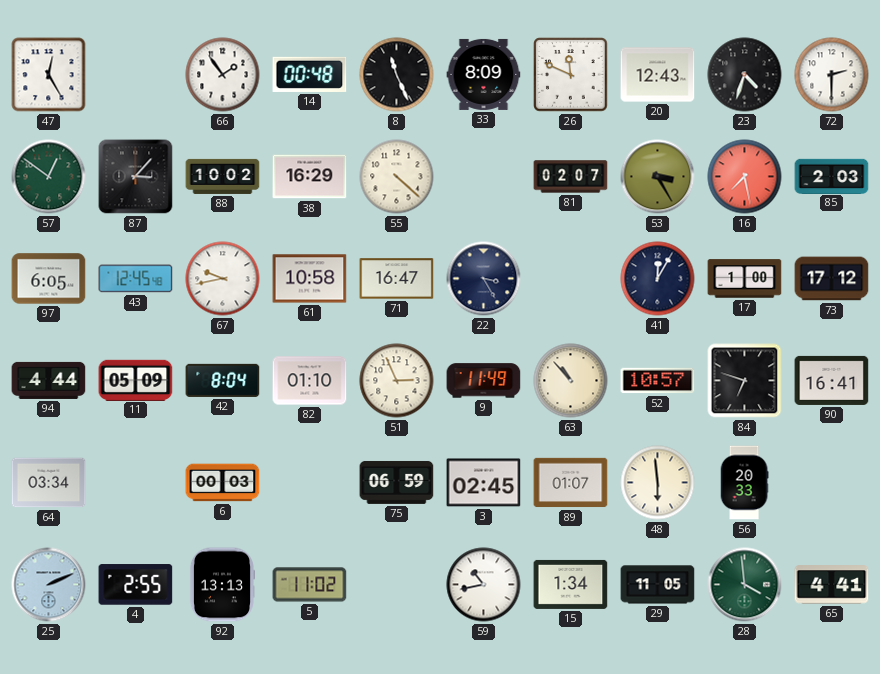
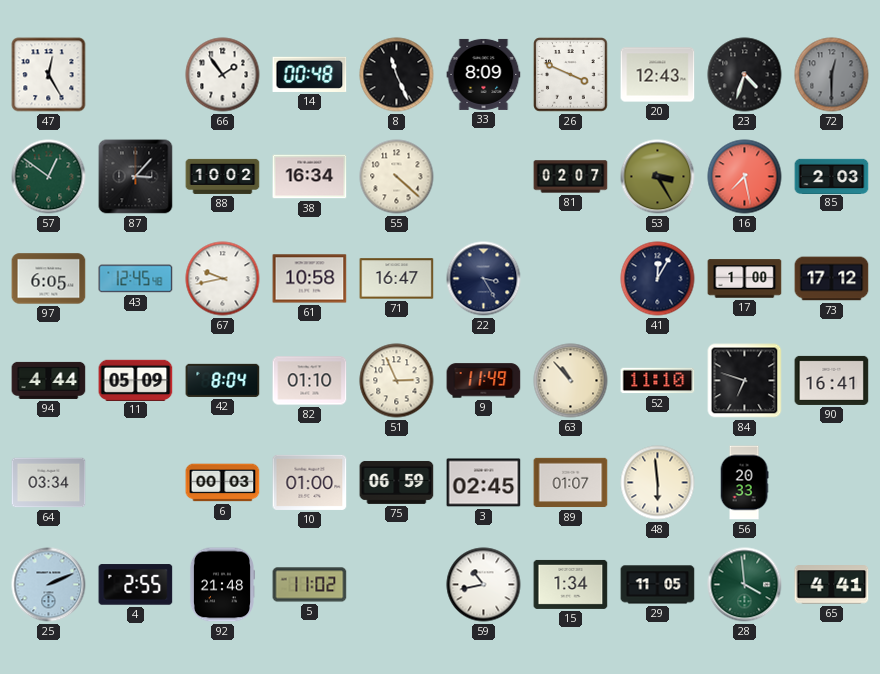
26: 11:49 -> 3:49
72: 2:30 -> 12:30
72 dial: white -> grey
38: 16:29 -> 16:34
52: 10:57 -> 11:10
10: none -> 01:00
92: 13:13 -> 21:48
